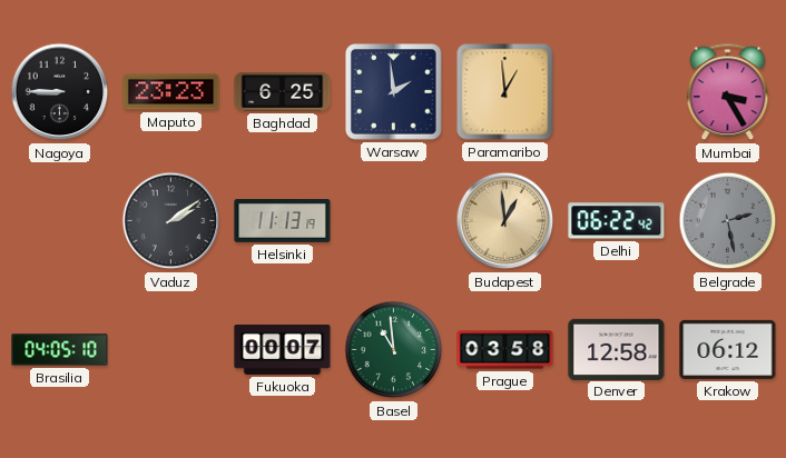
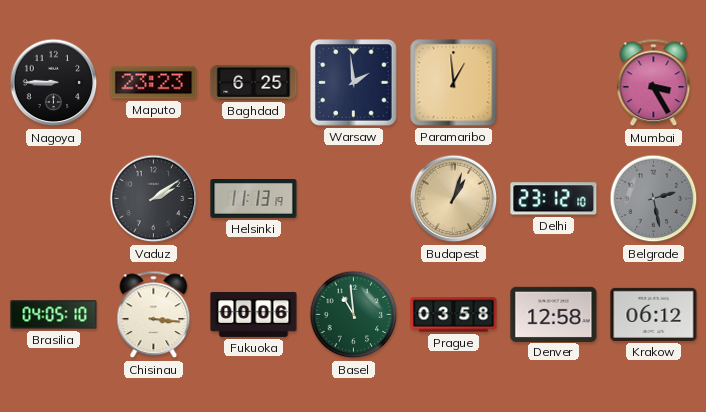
Budapest: 12:59 -> 1:03
Delhi: 06:22 -> 23:12
Chisinau: none -> 3:16
Fukuoka: 00:07 -> 00:06
